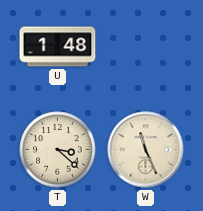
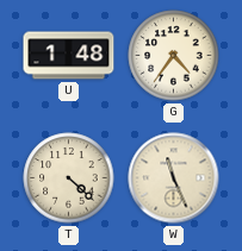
G: none -> 4:36
T: 3:22 -> 4:22
